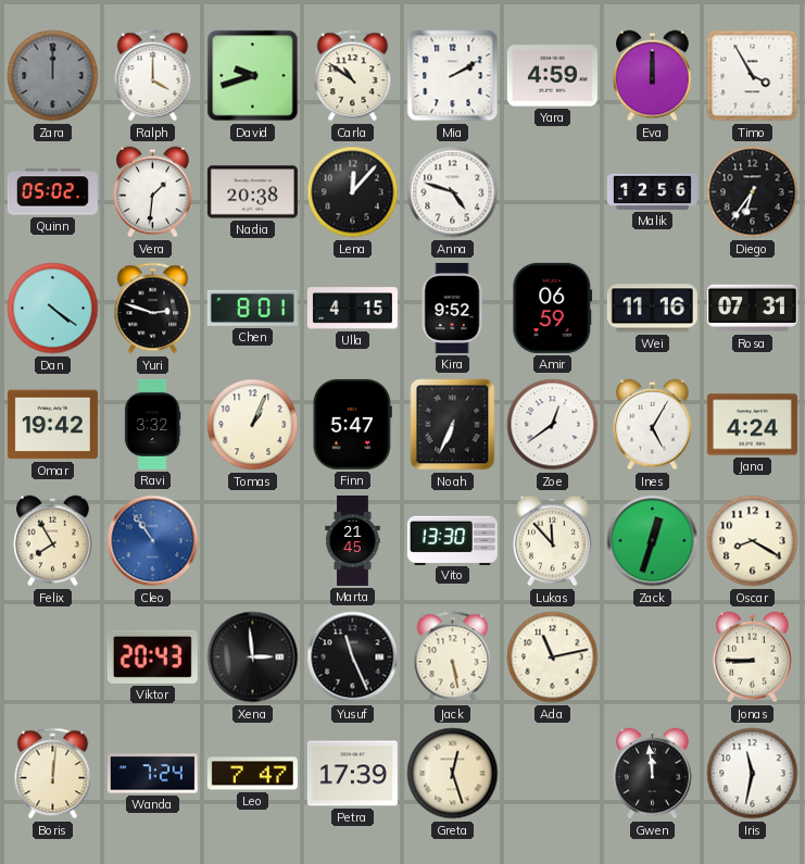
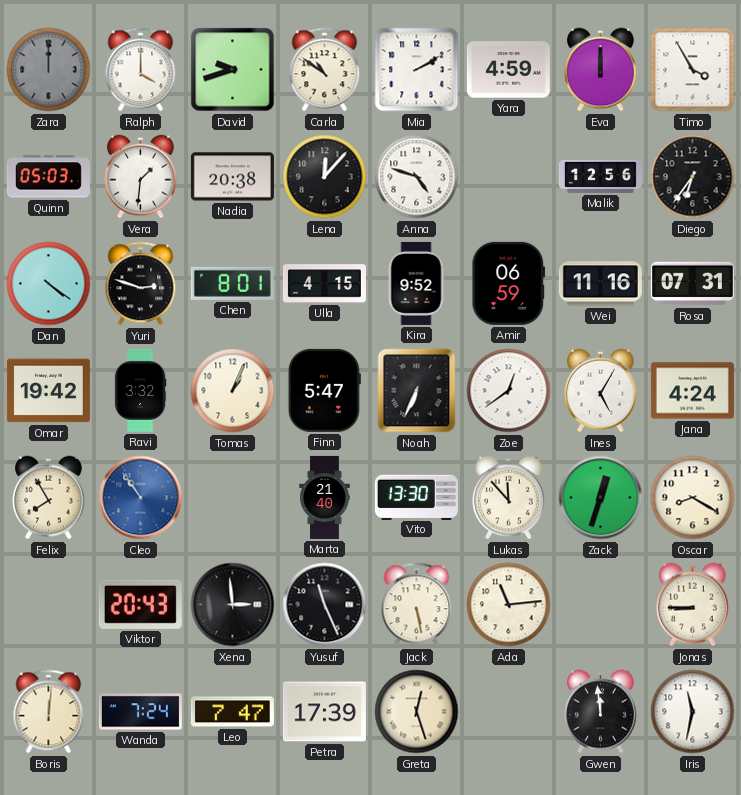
Quinn: 05:02 -> 05:03
Marta: 21:45 -> 21:40
Ada: 11:13 -> 11:14
